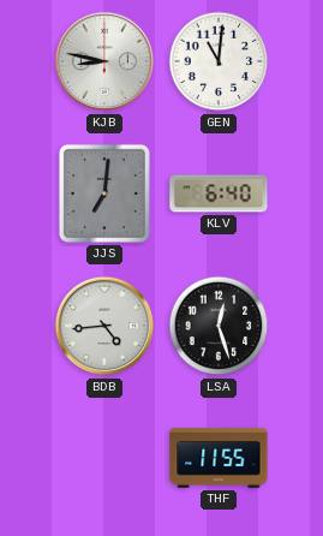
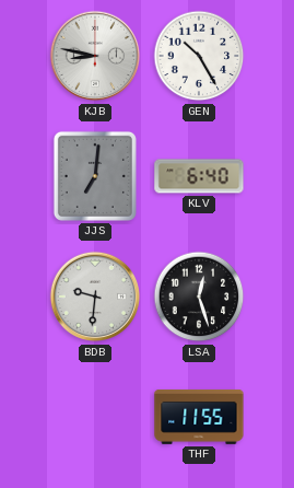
GEN: 11:01 -> 10:25
BDB: 4:44 -> 9:31
